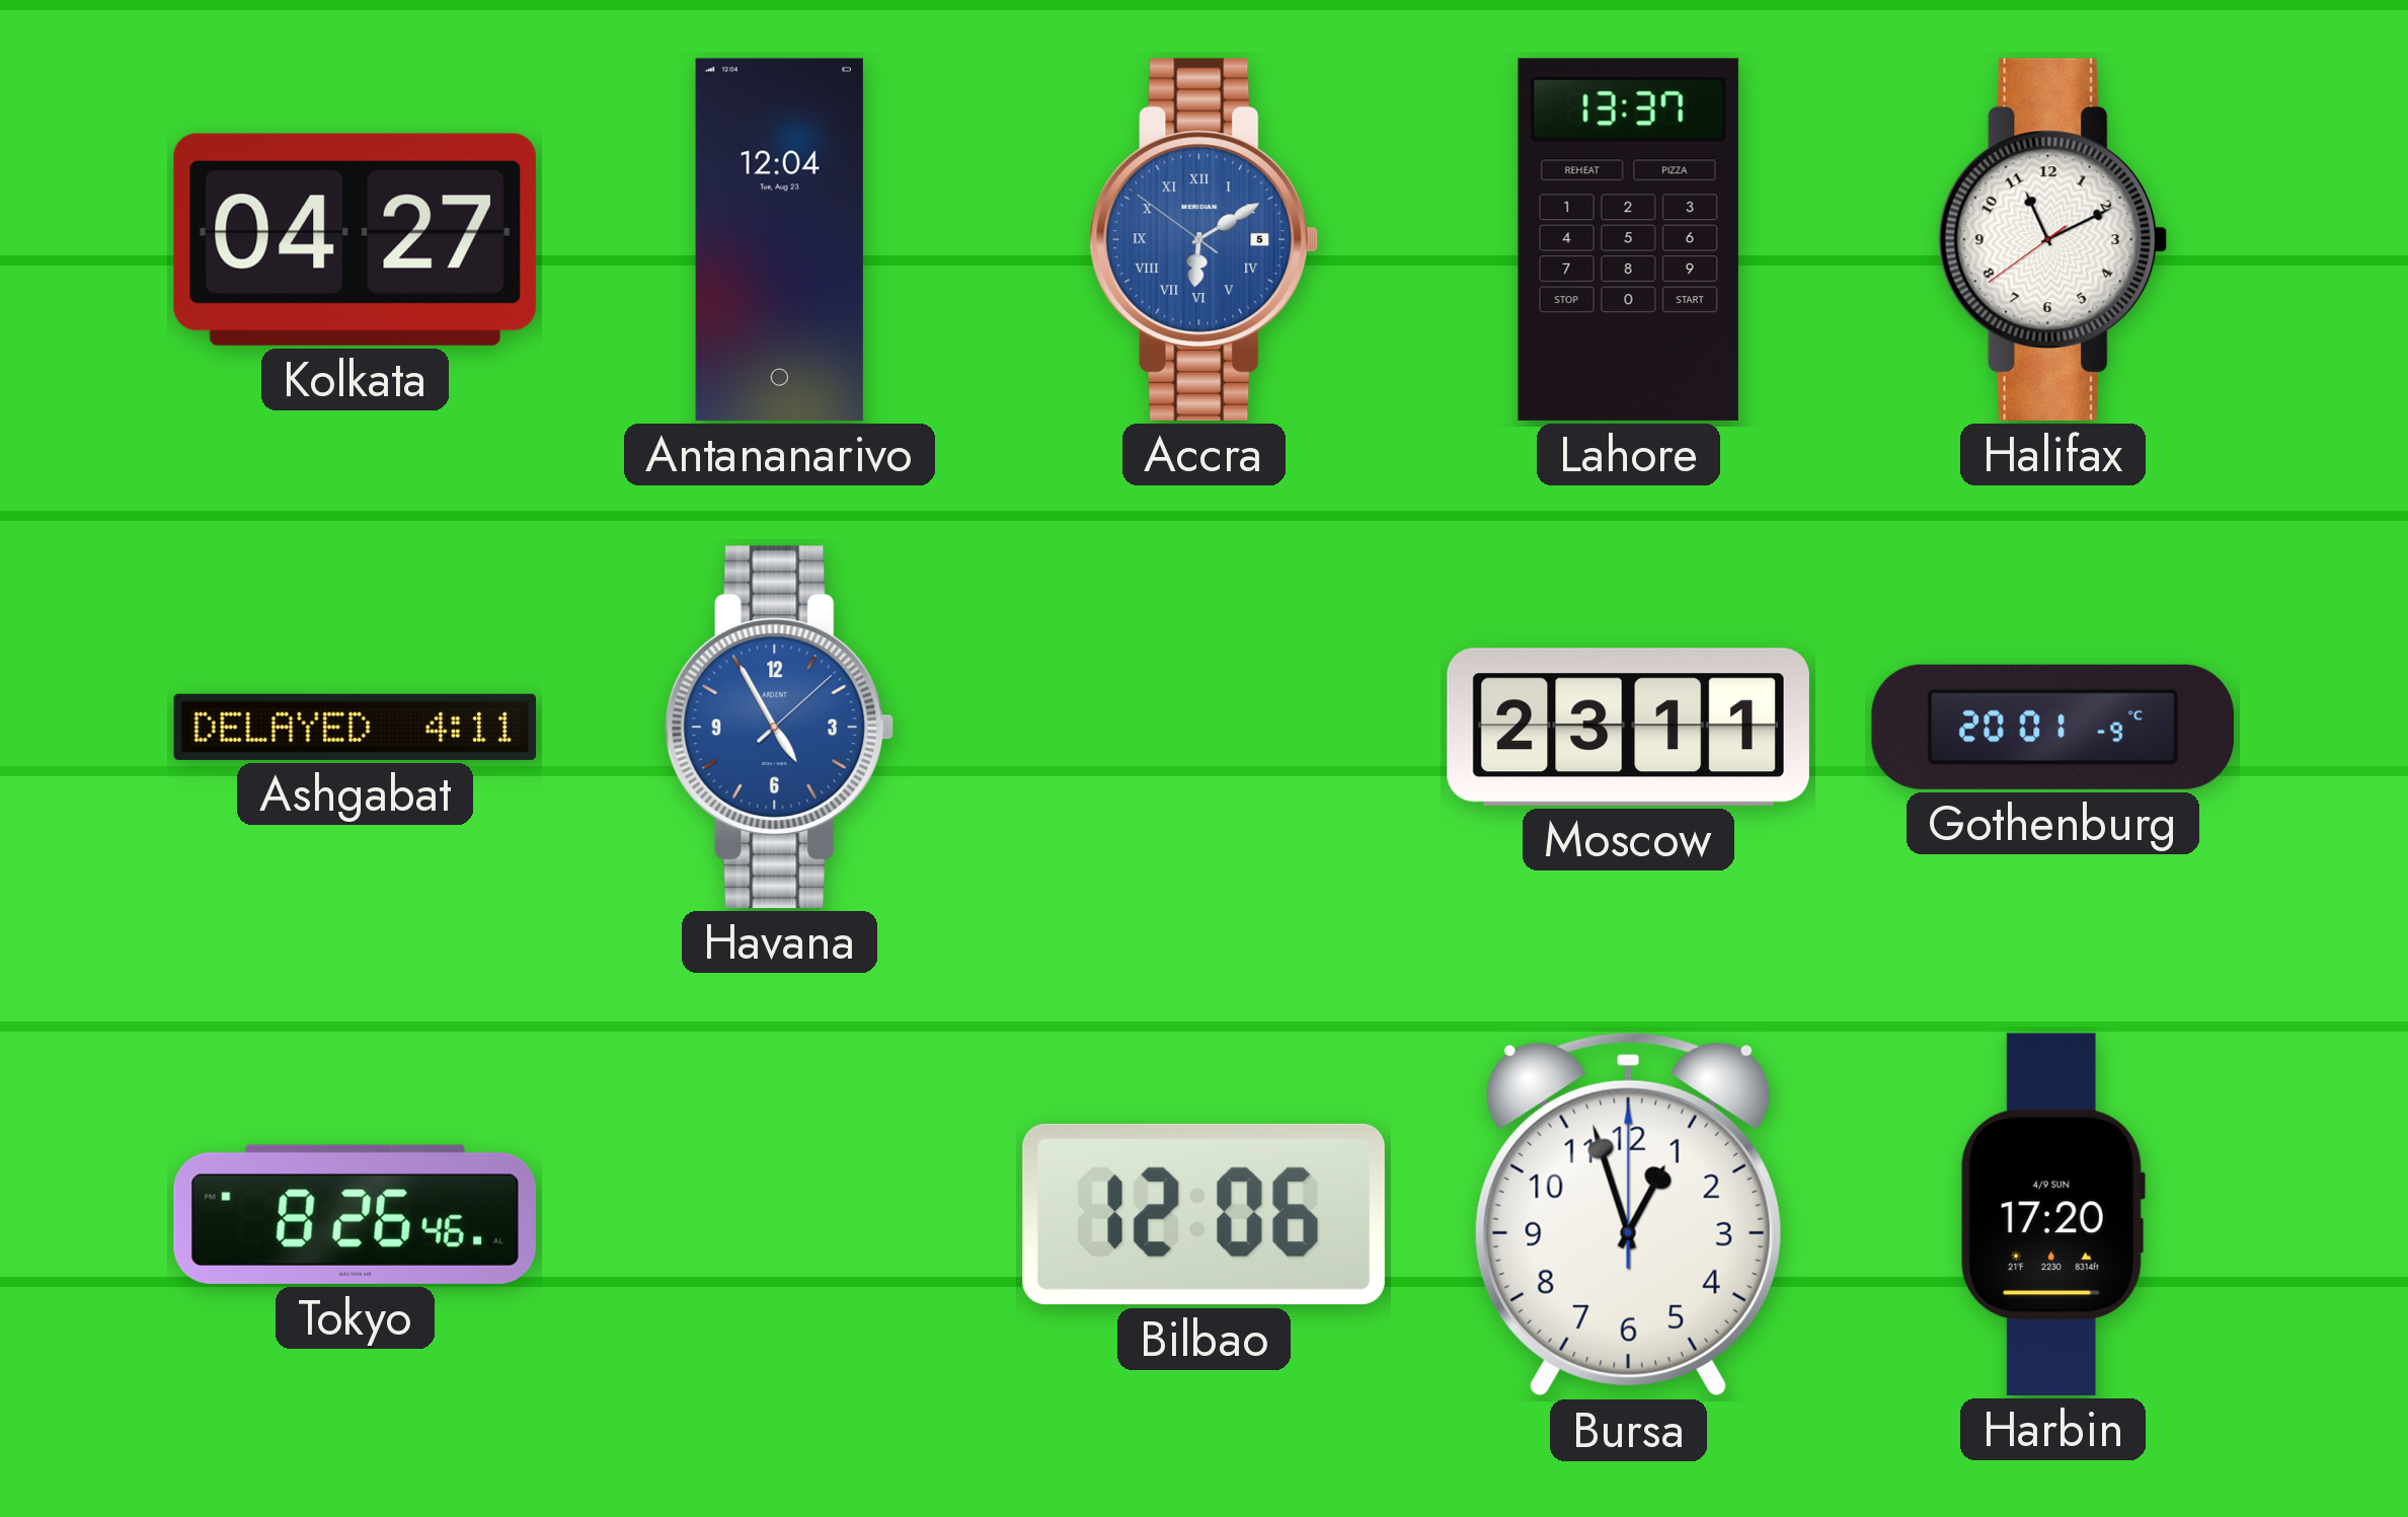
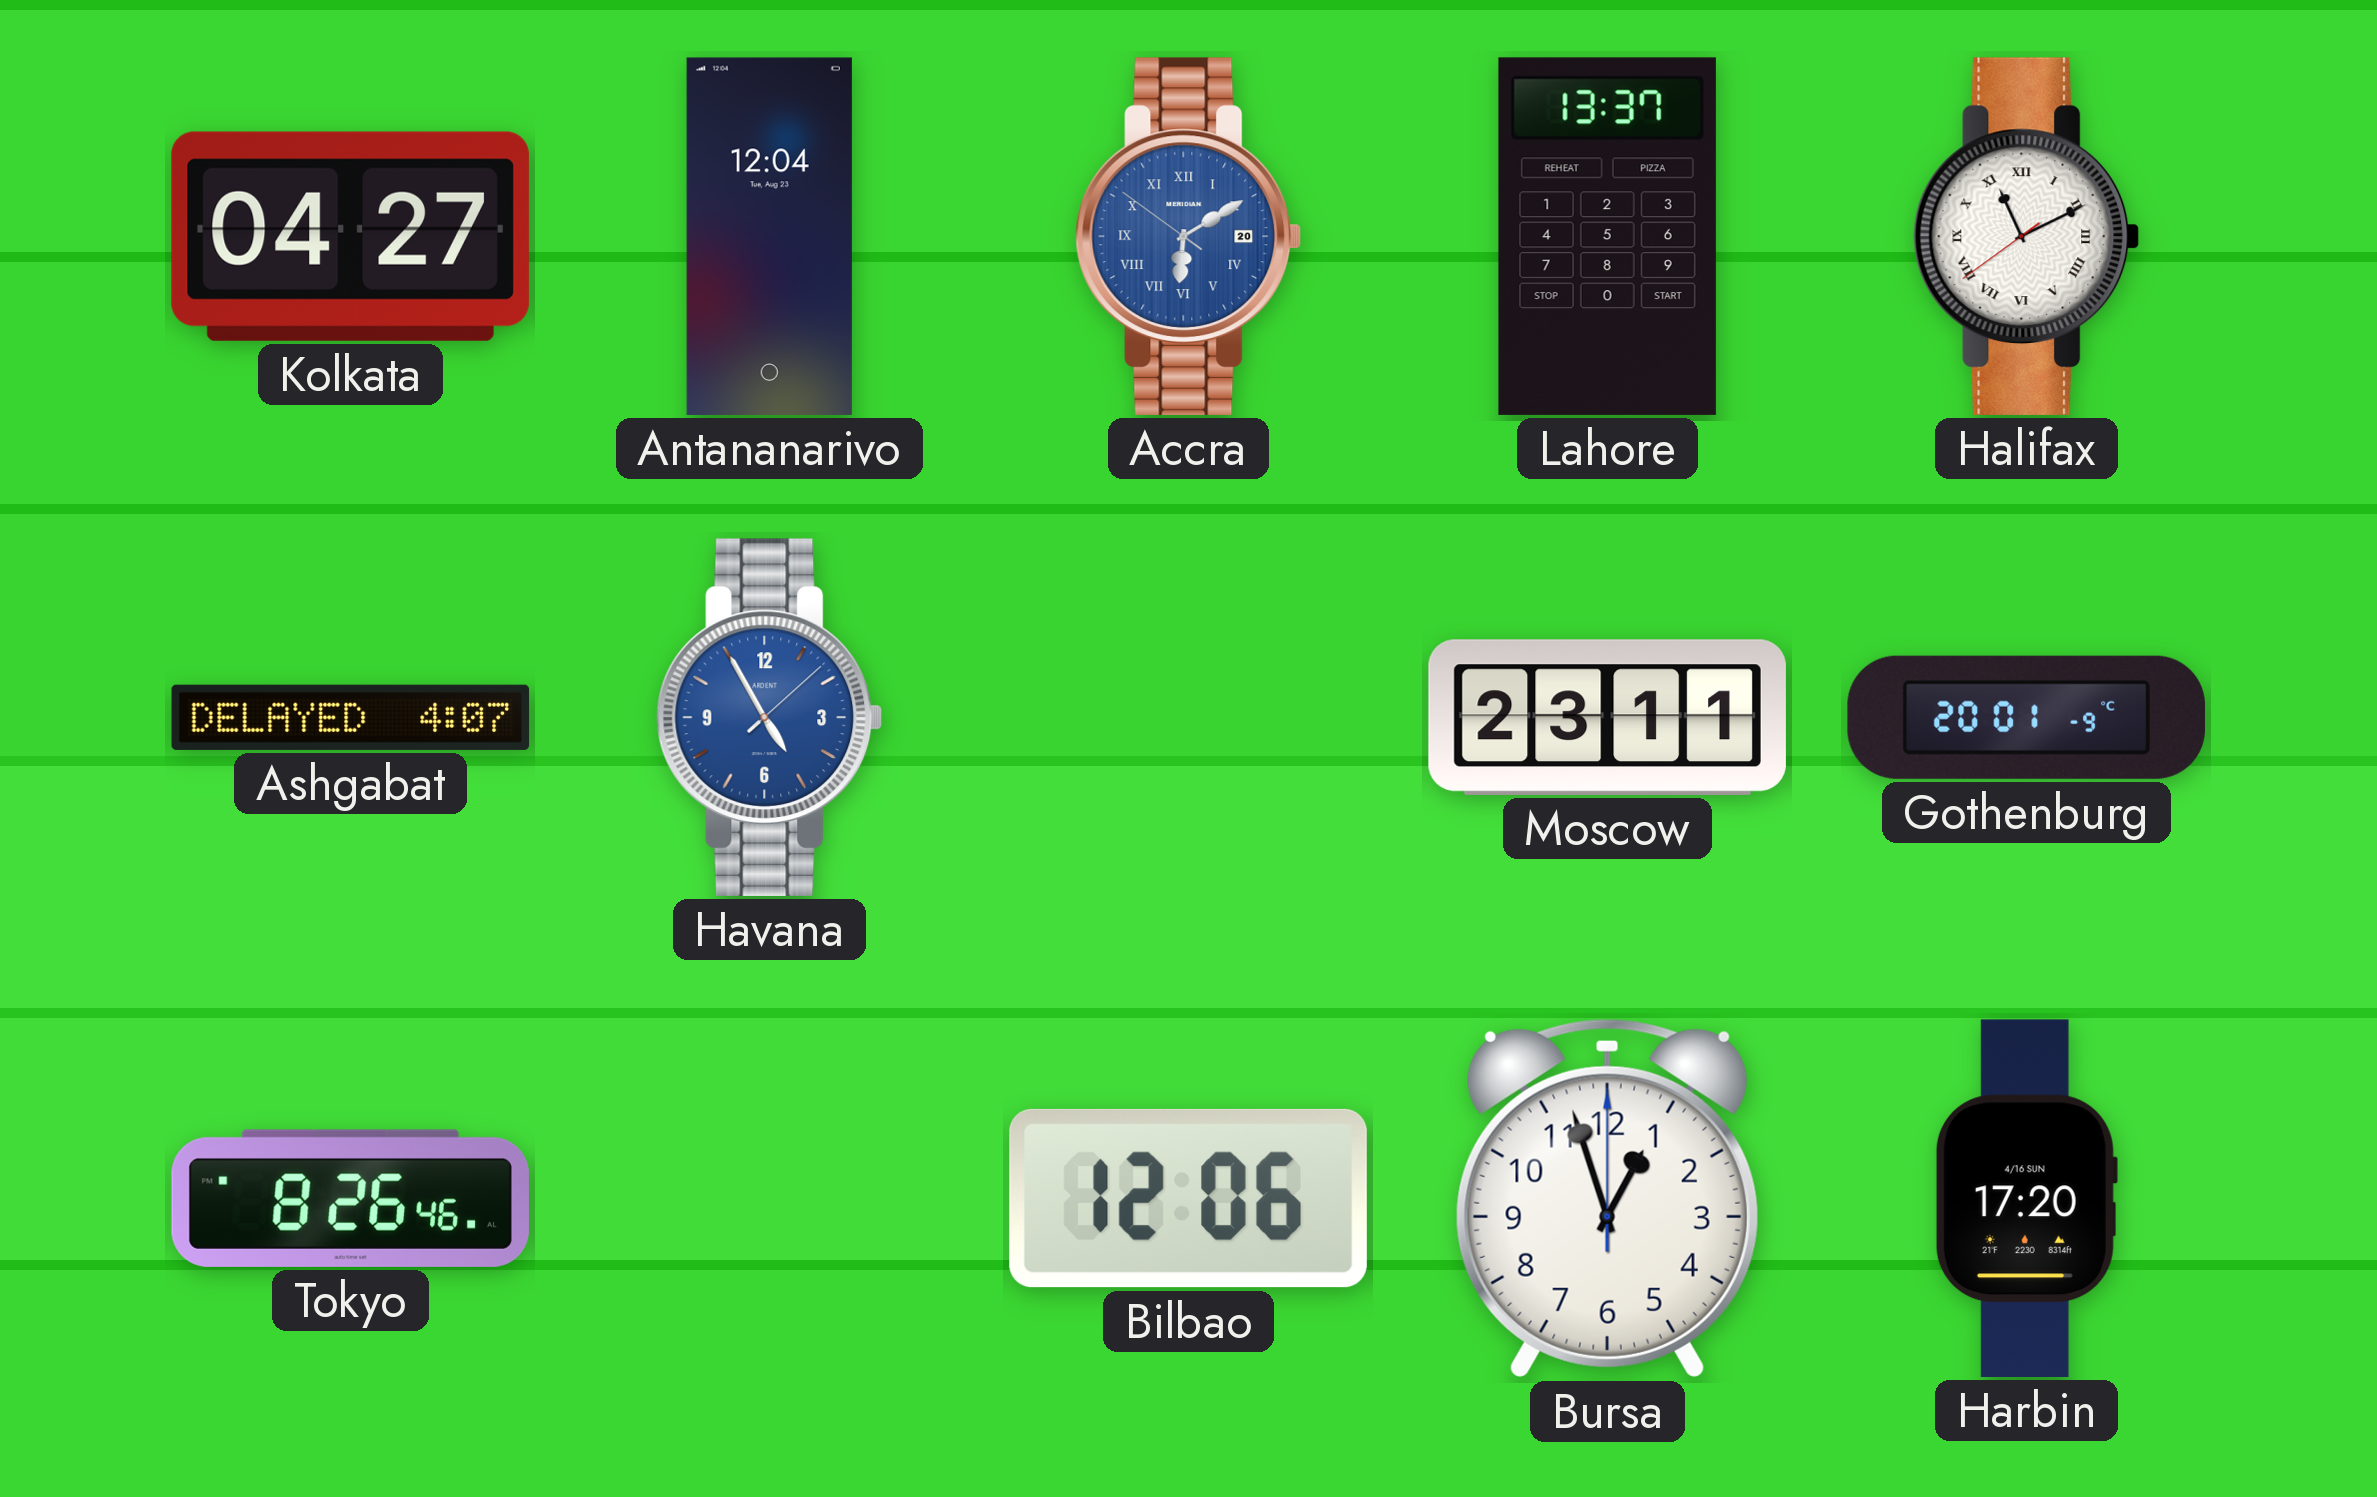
Accra date: 5 -> 20
Halifax numerals: Arabic -> Roman
Ashgabat: 4:11 -> 4:07
Harbin date: 4/9 SUN -> 4/16 SUN
